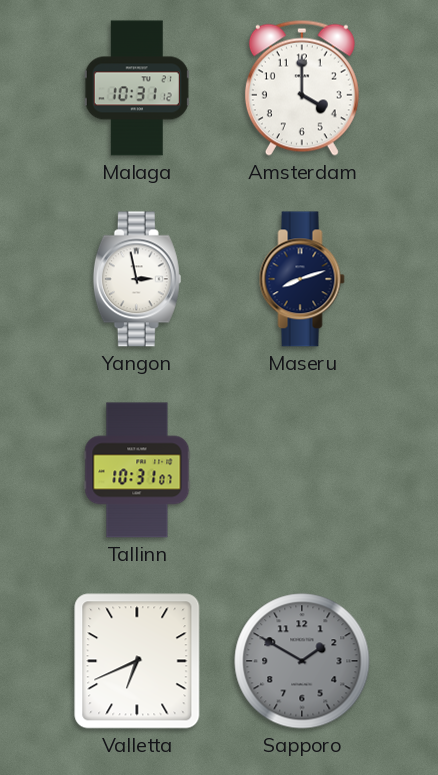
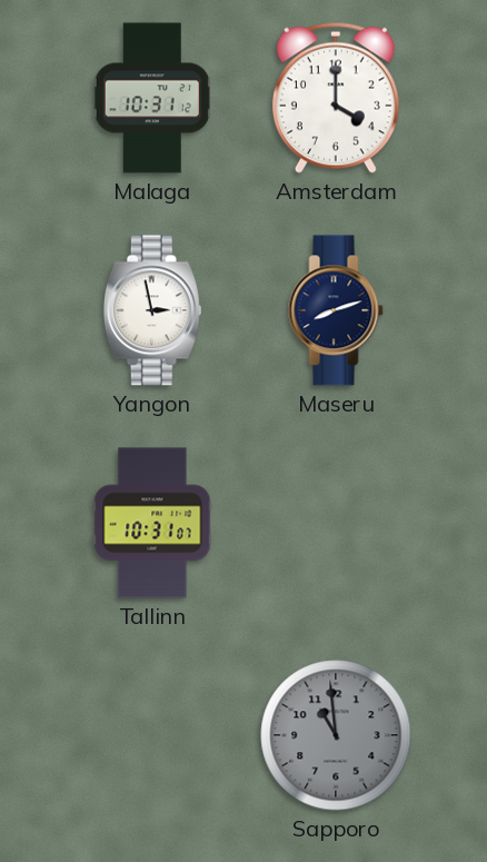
Valletta: 6:41 -> none
Sapporo: 1:50 -> 10:59
